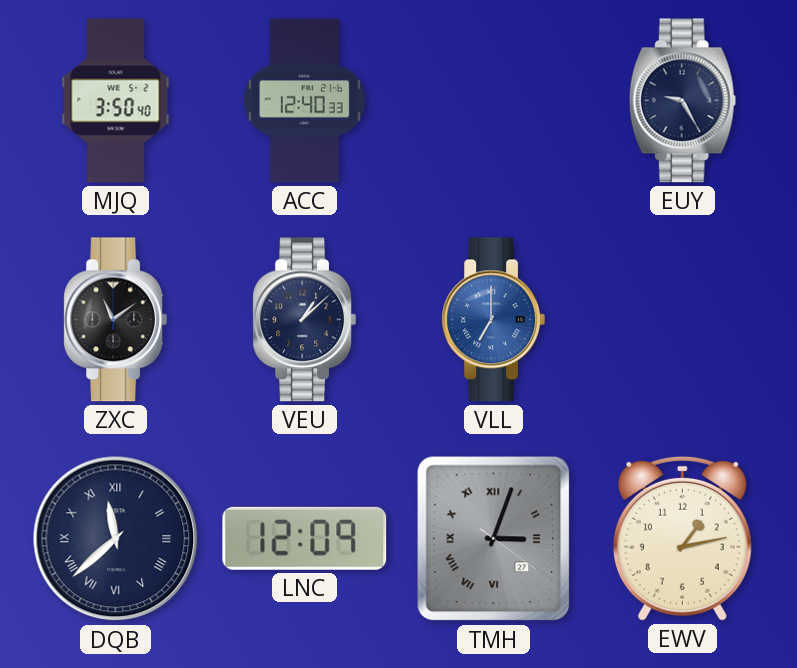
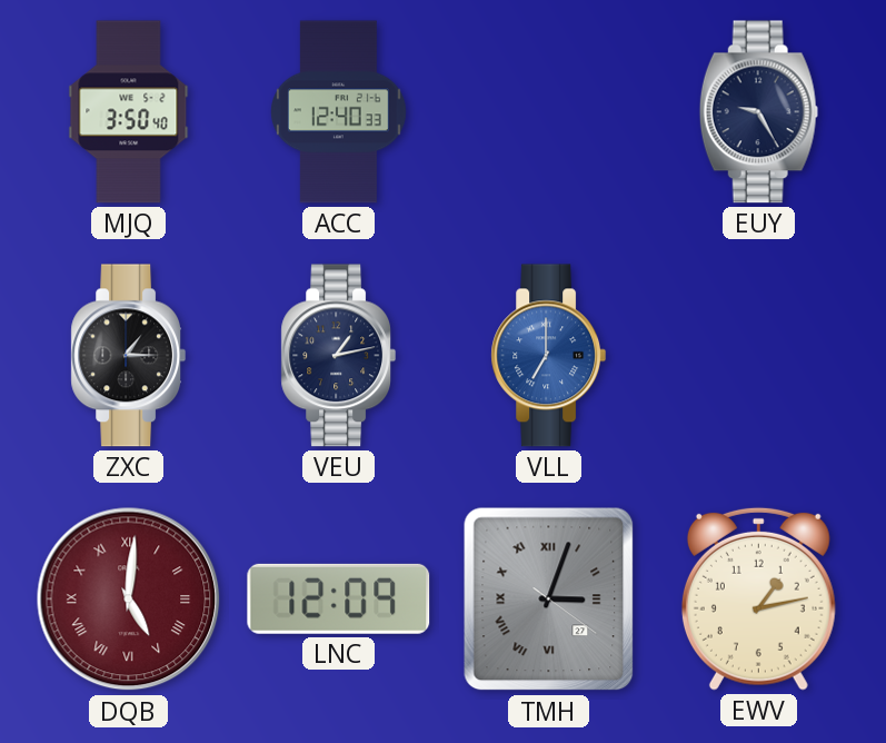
ZXC: 11:09 -> 1:15
VEU: 1:08 -> 1:13
DQB: 11:38 -> 5:01
DQB dial: navy -> burgundy
